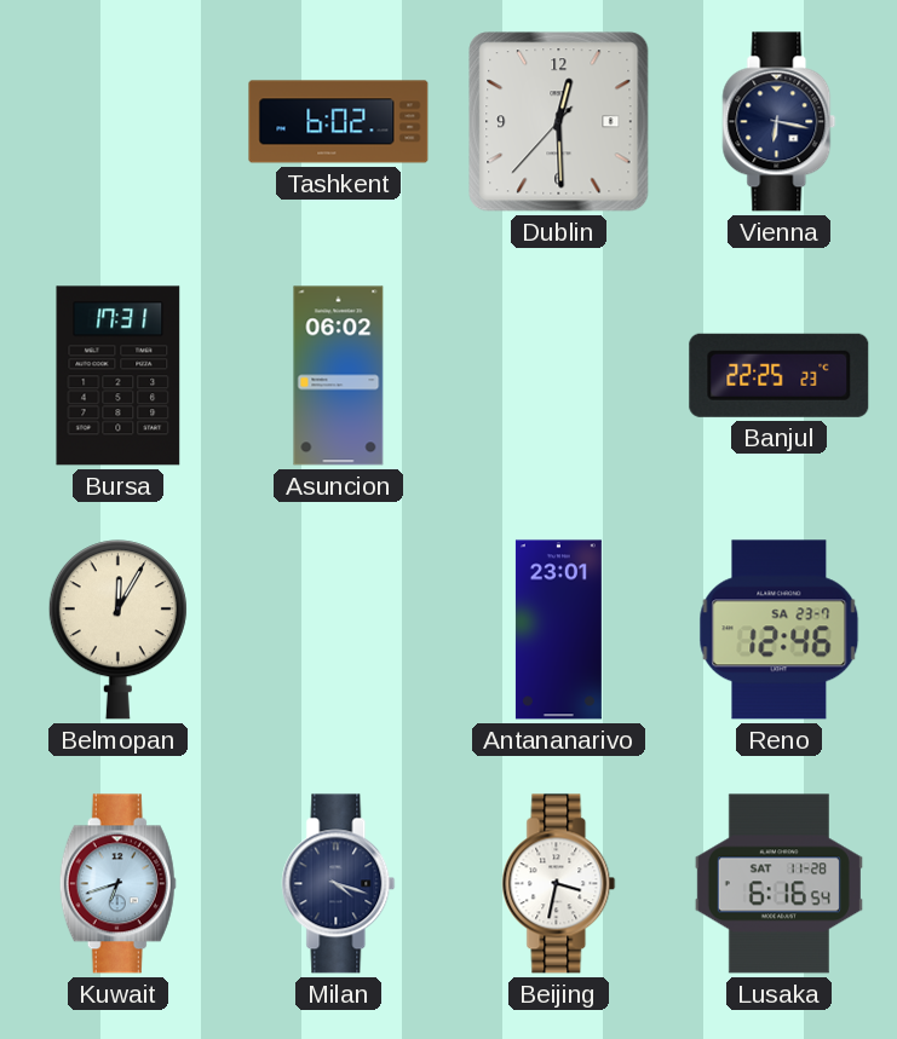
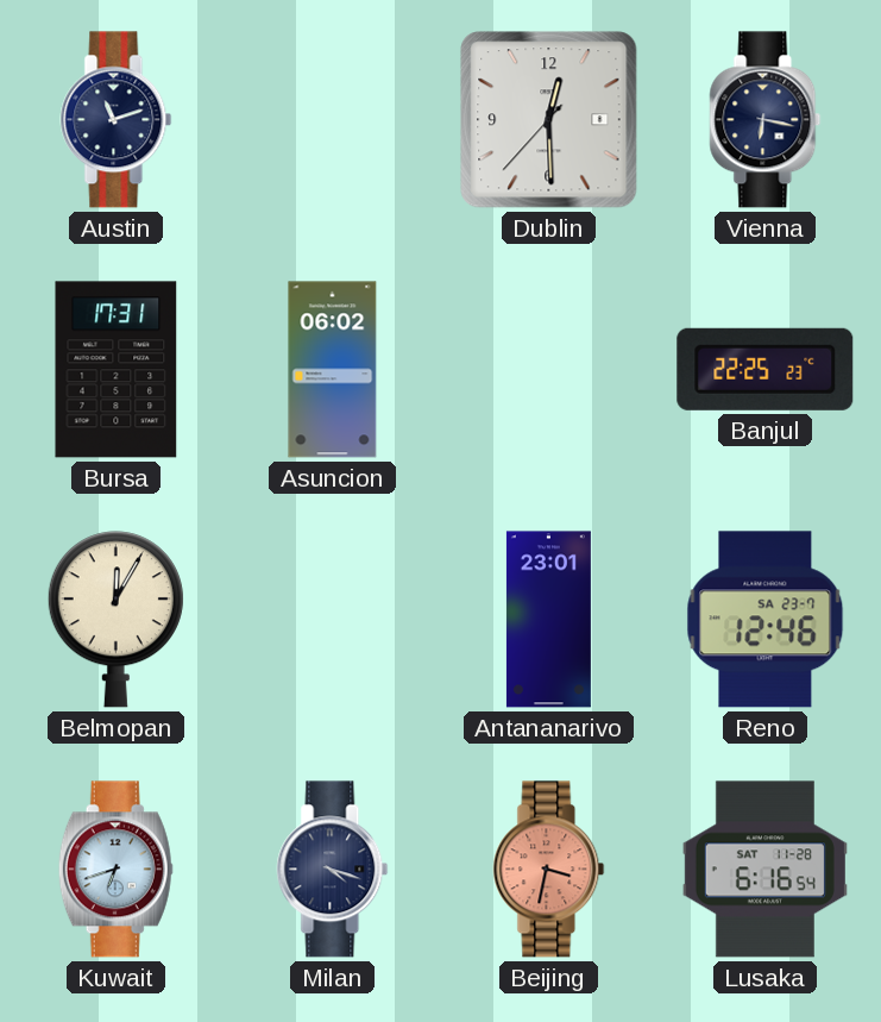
Austin: none -> 11:12
Tashkent: 6:02 -> none
Beijing dial: white -> salmon
